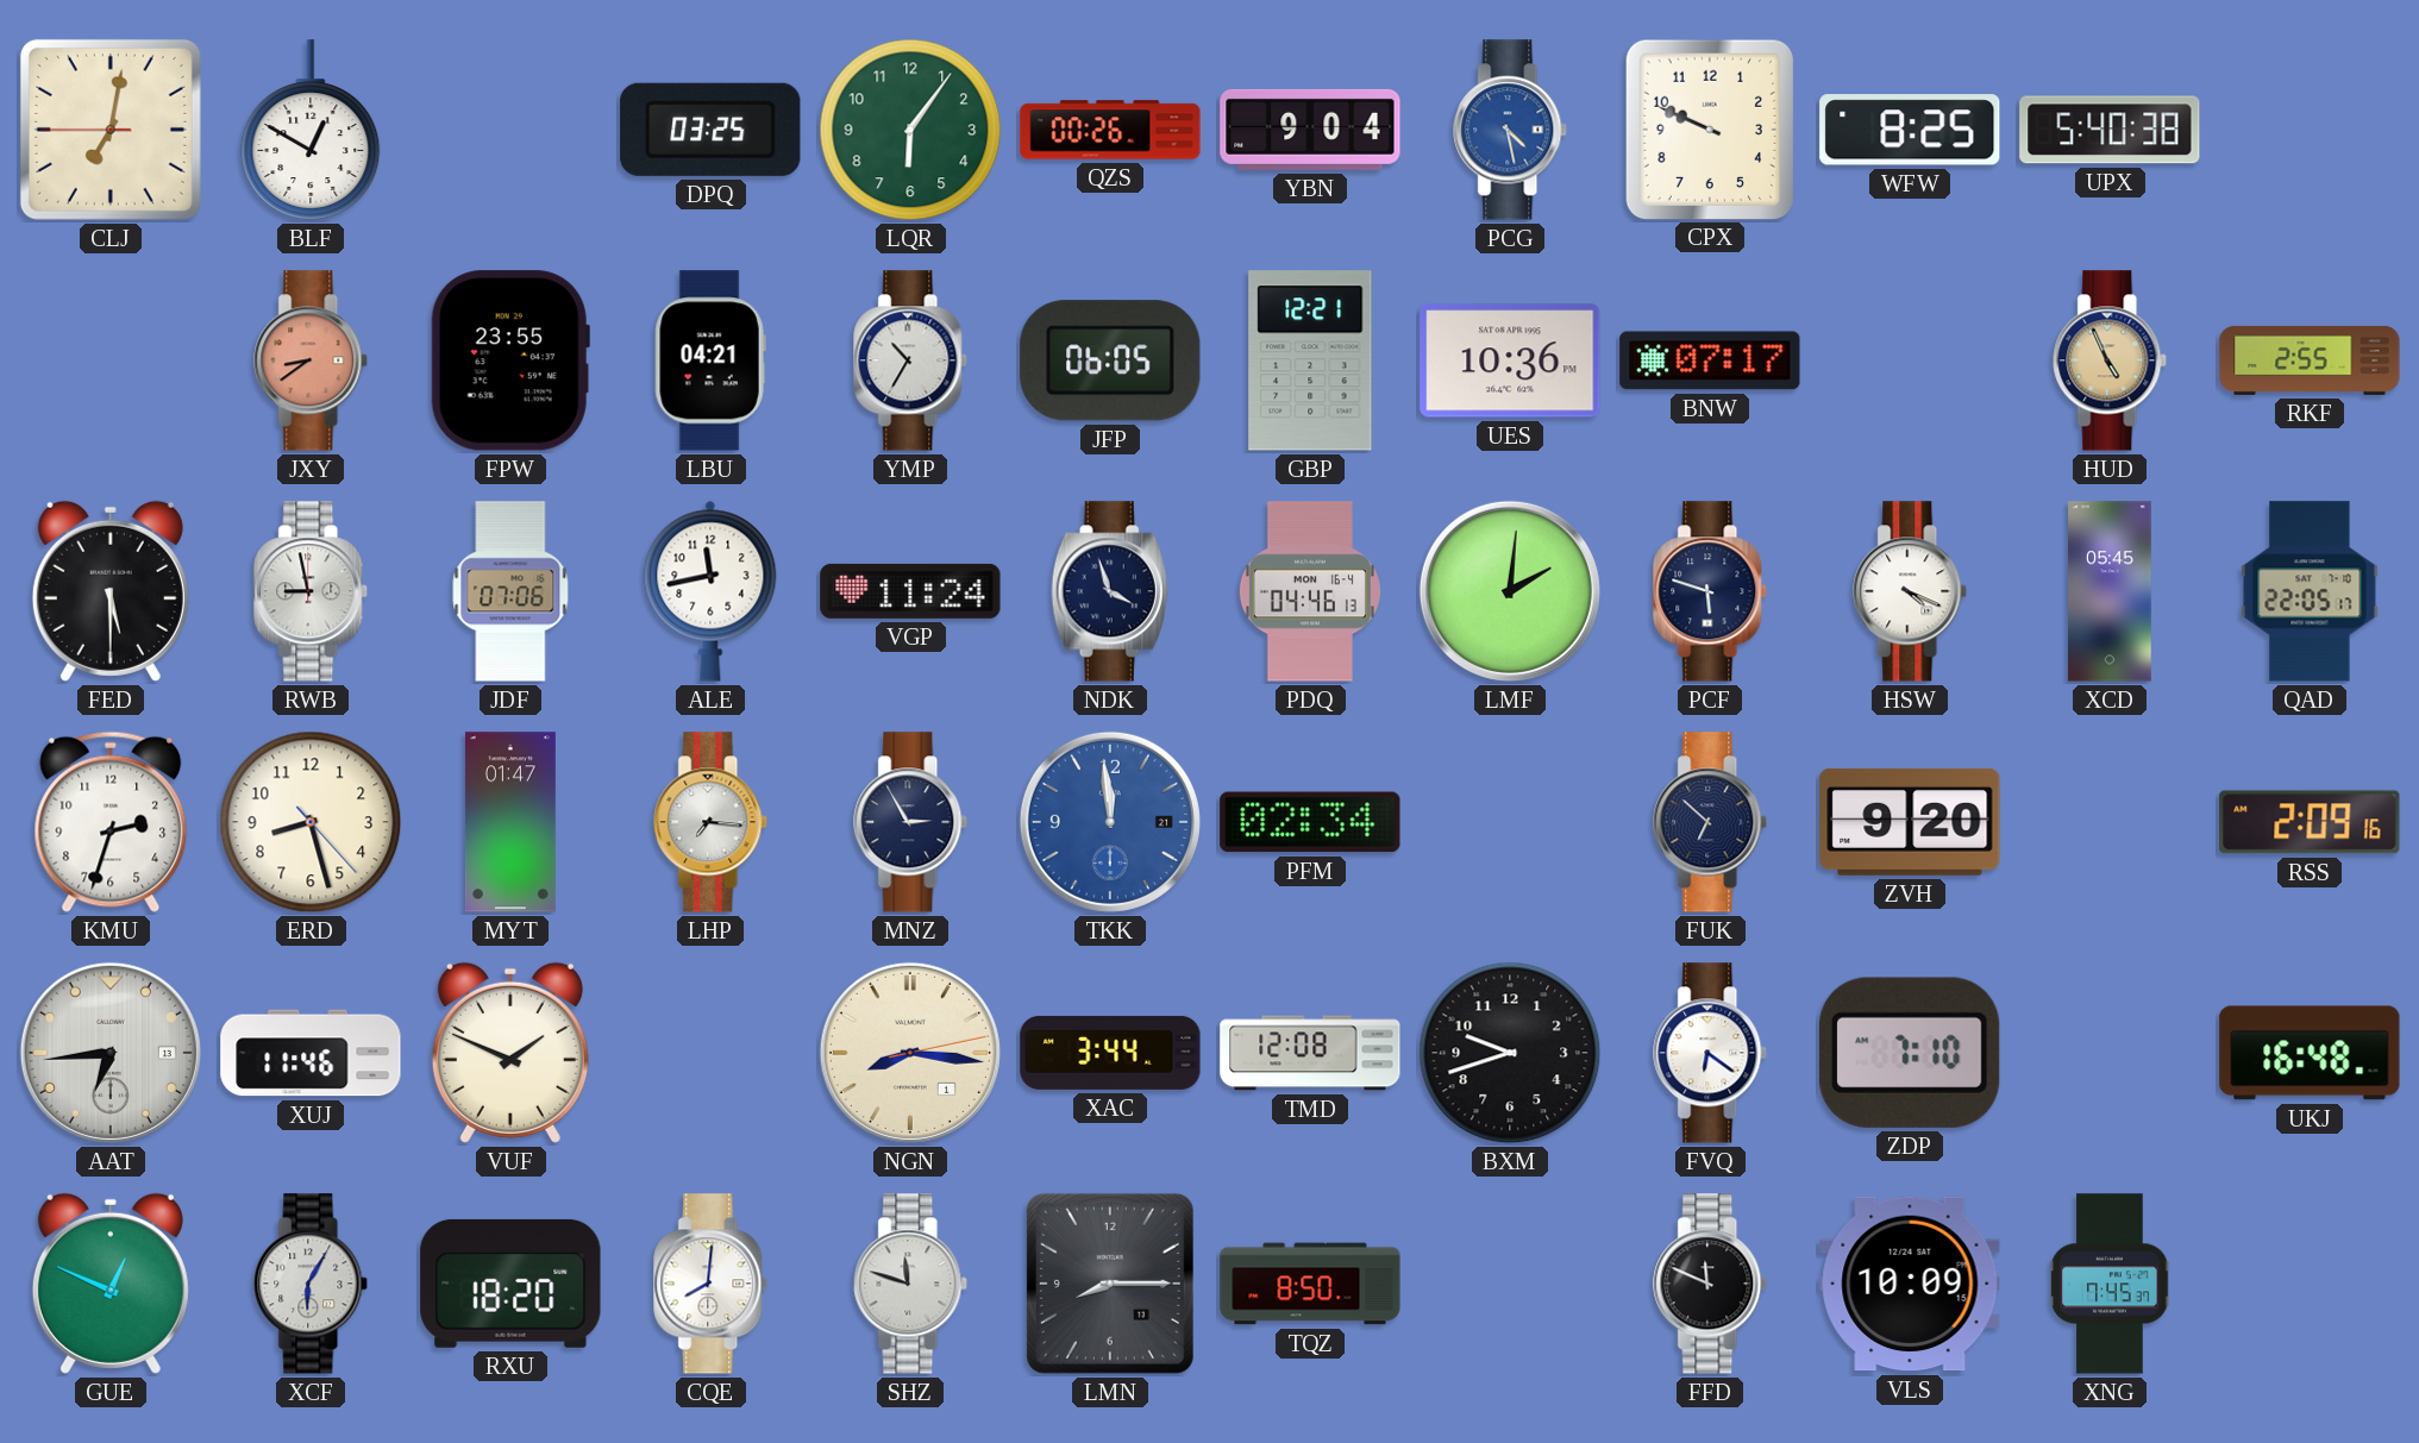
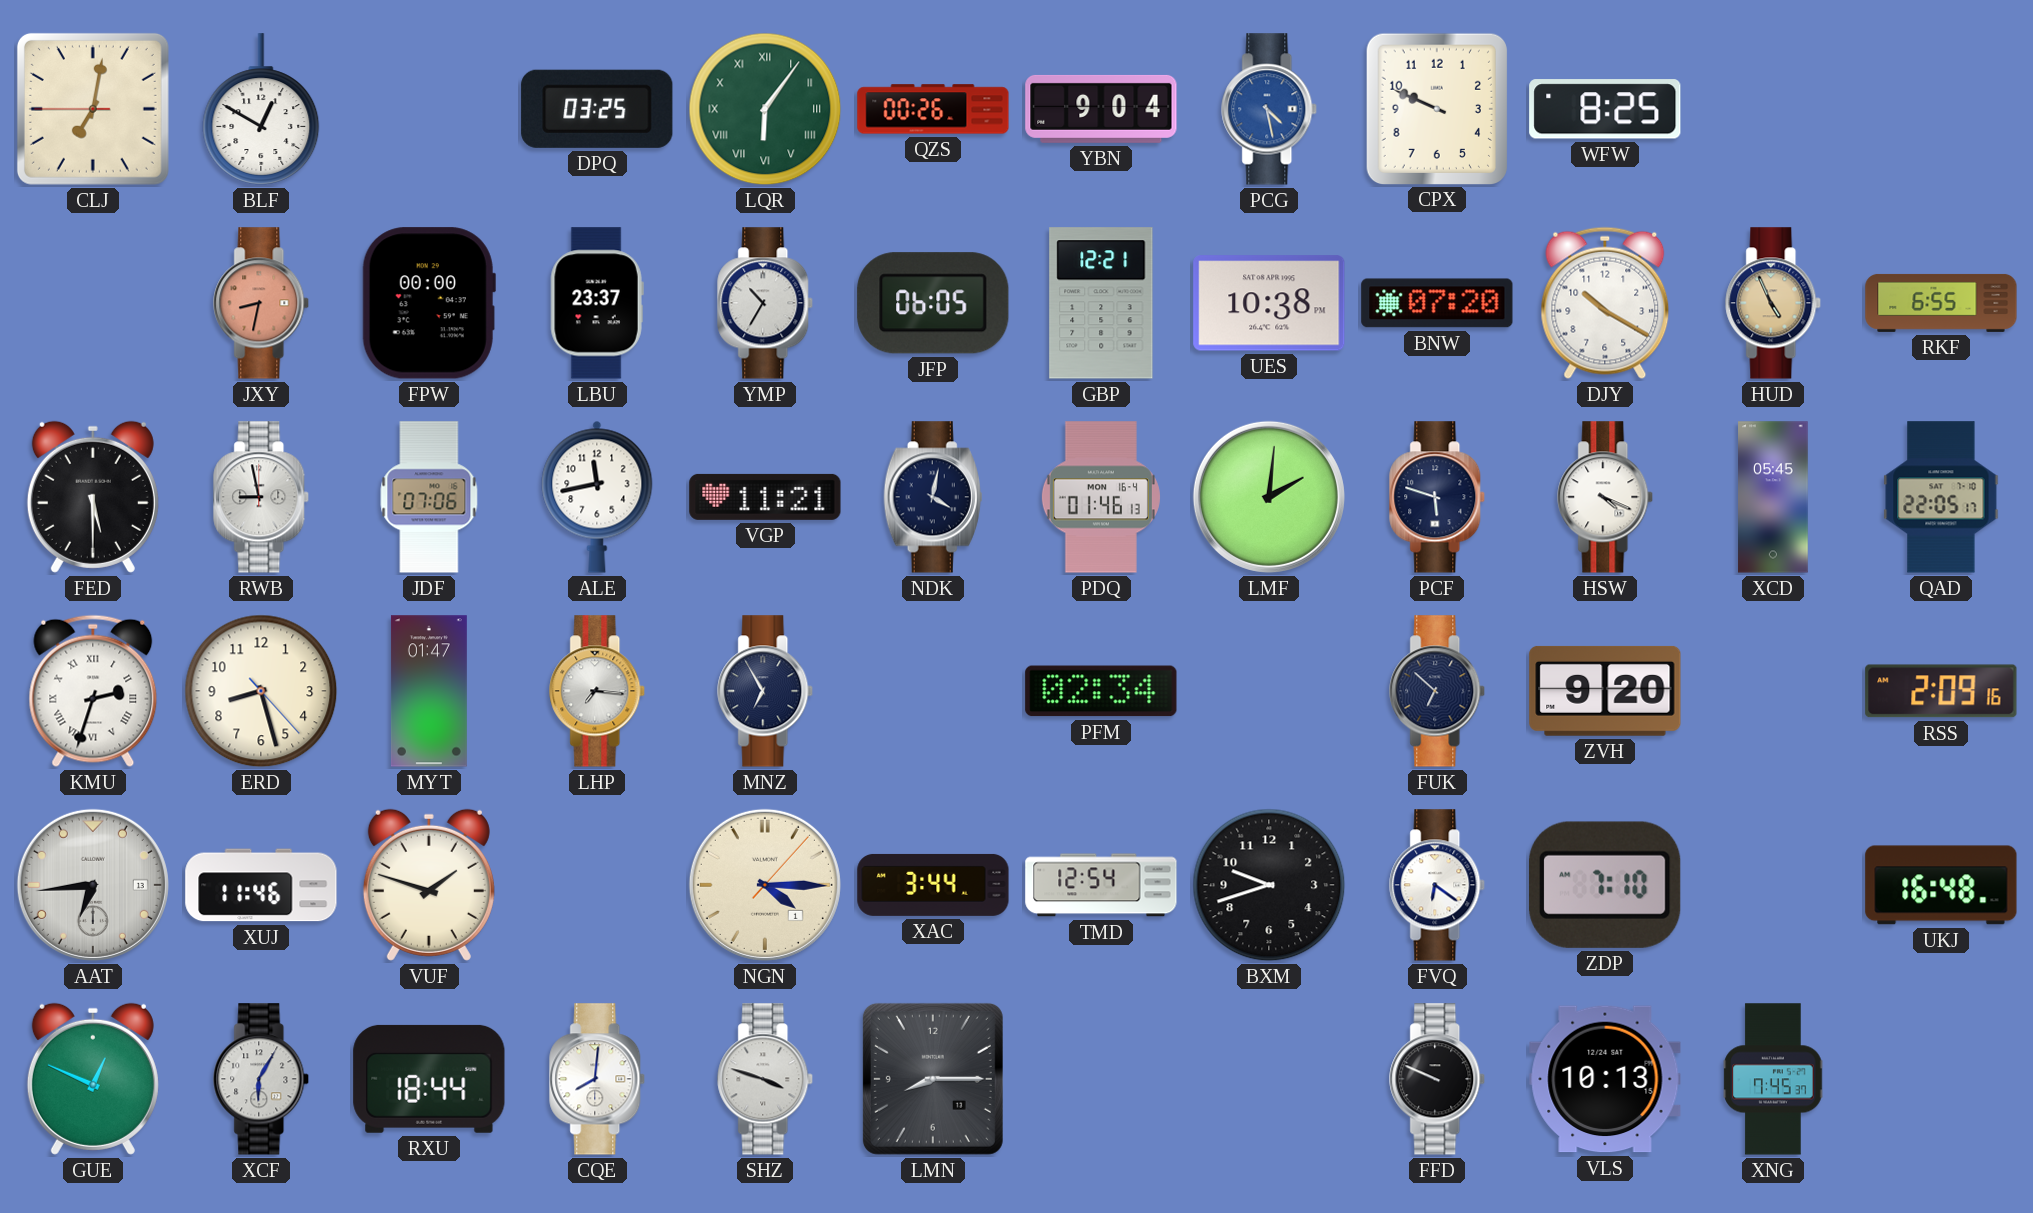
LQR numerals: Arabic -> Roman
UPX: 5:40 -> none
JXY: 8:39 -> 8:32
FPW: 23:55 -> 00:00
LBU: 04:21 -> 23:37
UES: 10:36 -> 10:38
BNW: 07:17 -> 07:20
DJY: none -> 10:20
RKF: 2:55 -> 6:55
VGP: 11:24 -> 11:21
NDK: 3:57 -> 4:02
PDQ: 04:46 -> 01:46
KMU numerals: Arabic -> Roman
MNZ: 2:55 -> 6:55
TKK: 11:59 -> none
VUF: 1:49 -> 1:48
NGN: 8:16 -> 4:15
TMD: 12:08 -> 12:54
RXU: 18:20 -> 18:44
SHZ: 11:48 -> 3:48
TQZ: 8:50 -> none
FFD: 11:49 -> 9:49
VLS: 10:09 -> 10:13
